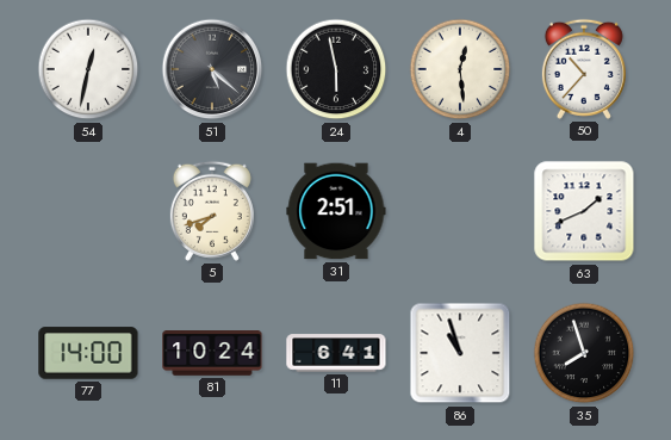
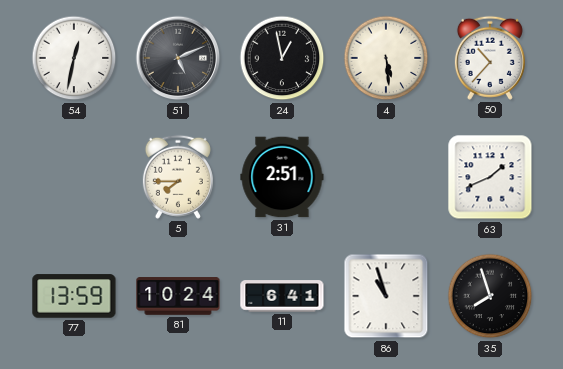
51: 5:22 -> 5:11
24: 5:58 -> 12:58
4: 12:29 -> 5:29
5: 7:42 -> 7:45
77: 14:00 -> 13:59
